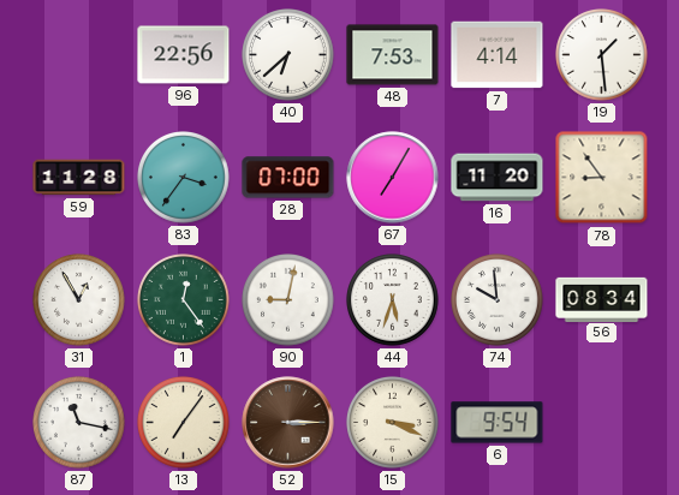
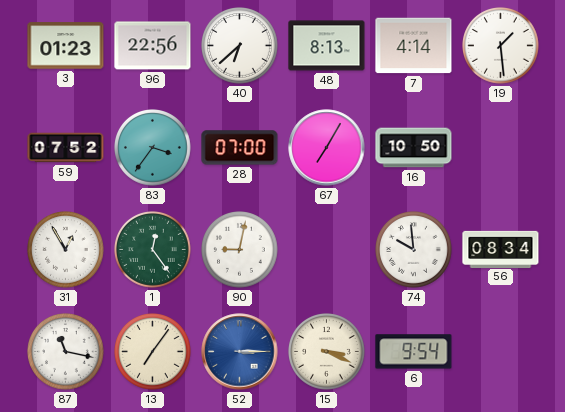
3: none -> 01:23
48: 7:53 -> 8:13
59: 11:28 -> 07:52
16: 11:20 -> 10:50
78: 8:54 -> none
44: 5:33 -> none
52 dial: brown -> blue
